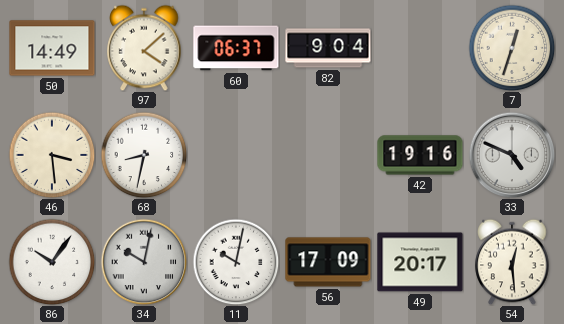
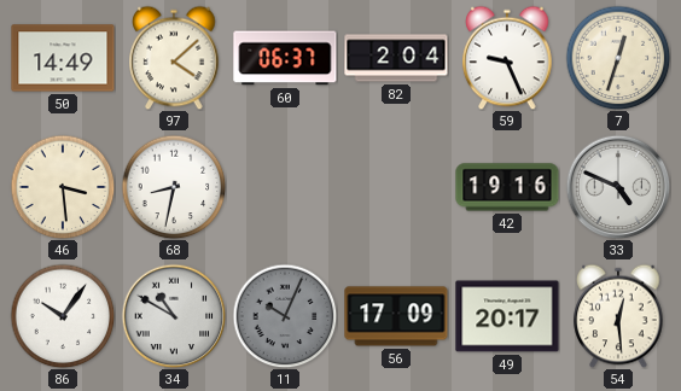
82: 9:04 -> 2:04
59: none -> 9:26
34: 10:02 -> 10:50
11: 10:02 -> 10:04
11 dial: white -> grey
